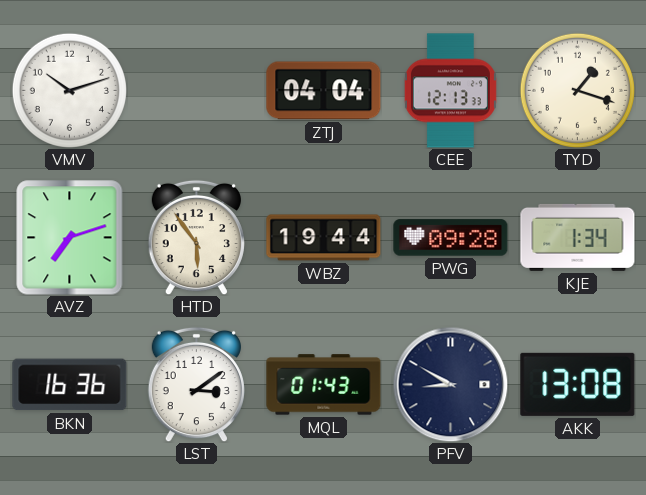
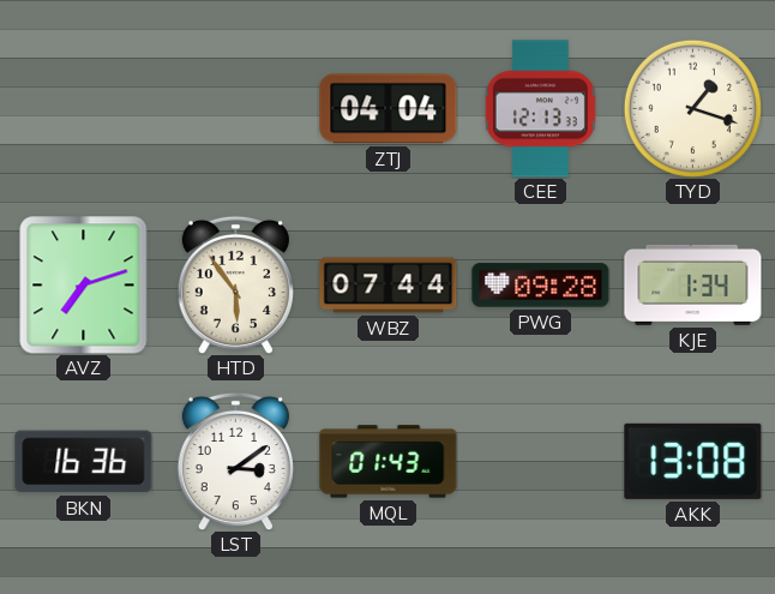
VMV: 10:12 -> none
WBZ: 19:44 -> 07:44
PFV: 8:50 -> none
